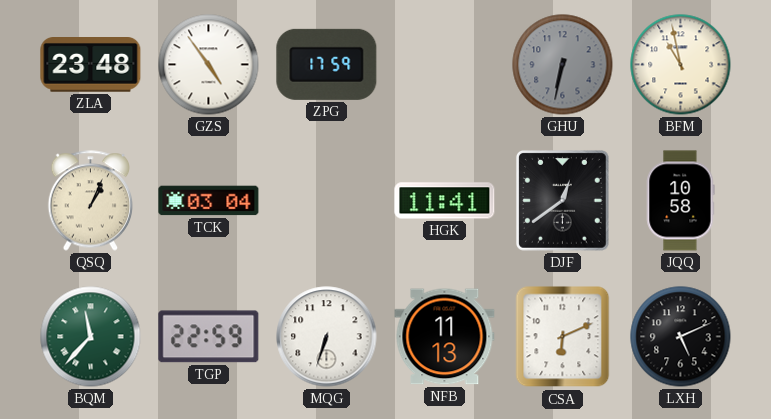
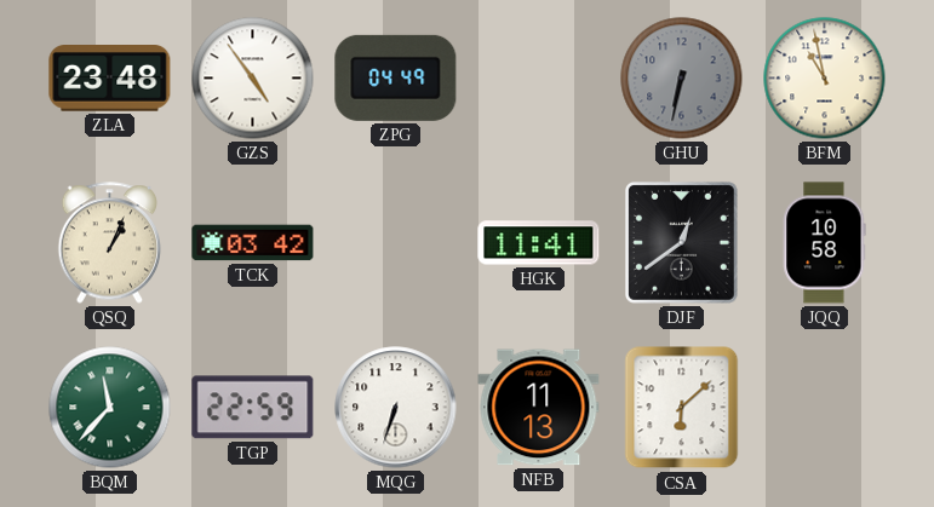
ZPG: 17:59 -> 04:49
TCK: 03:04 -> 03:42
CSA: 6:11 -> 6:08
LXH: 5:11 -> none
